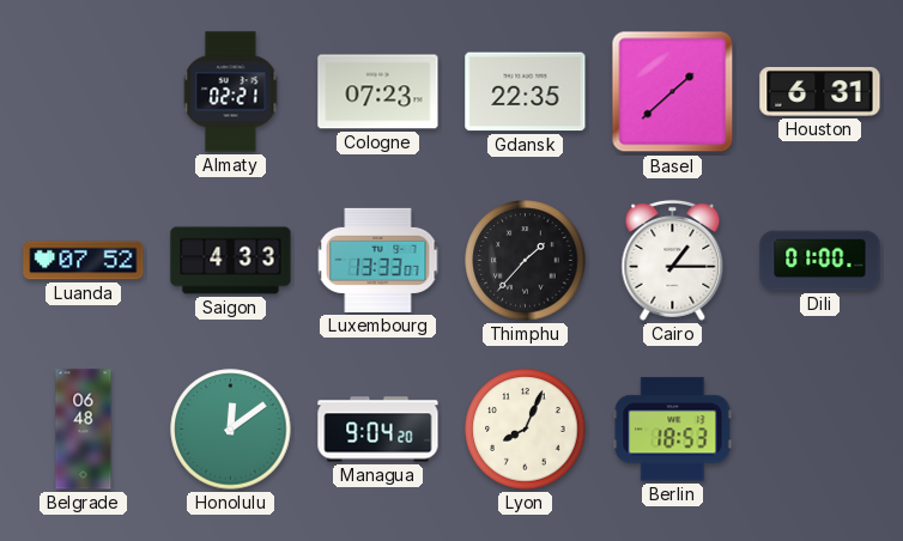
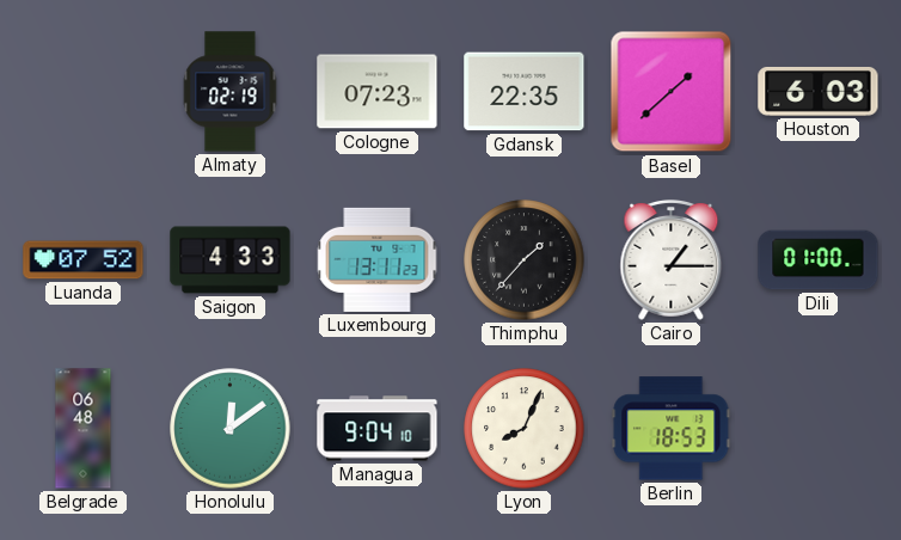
Almaty: 02:21 -> 02:19
Houston: 6:31 -> 6:03
Luxembourg: 13:33 -> 13:11
Managua: 9:04:20 -> 9:04:10
